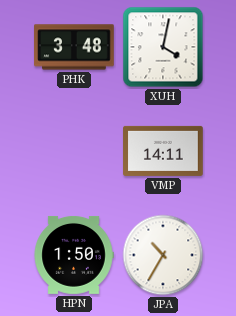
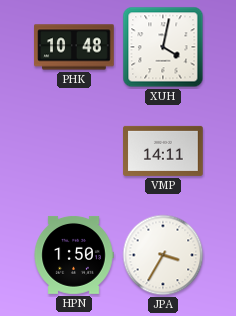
PHK: 3:48 -> 10:48
JPA: 10:35 -> 3:35
